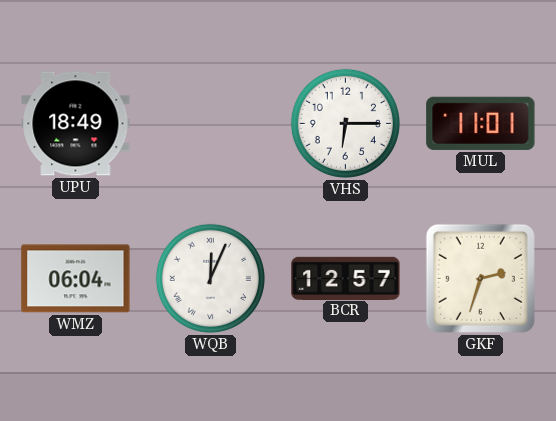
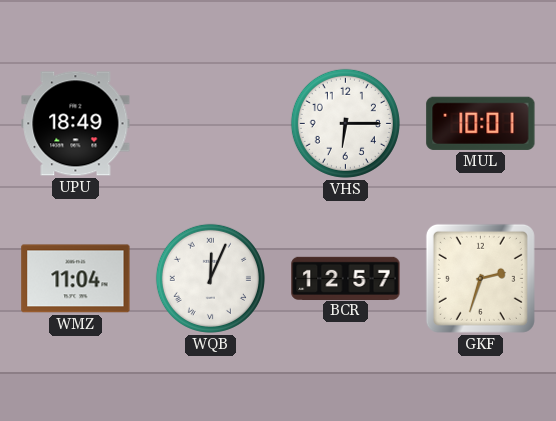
MUL: 11:01 -> 10:01
WMZ: 06:04 -> 11:04
